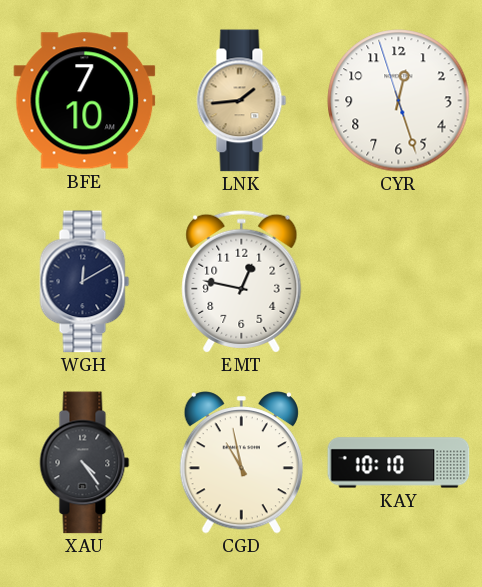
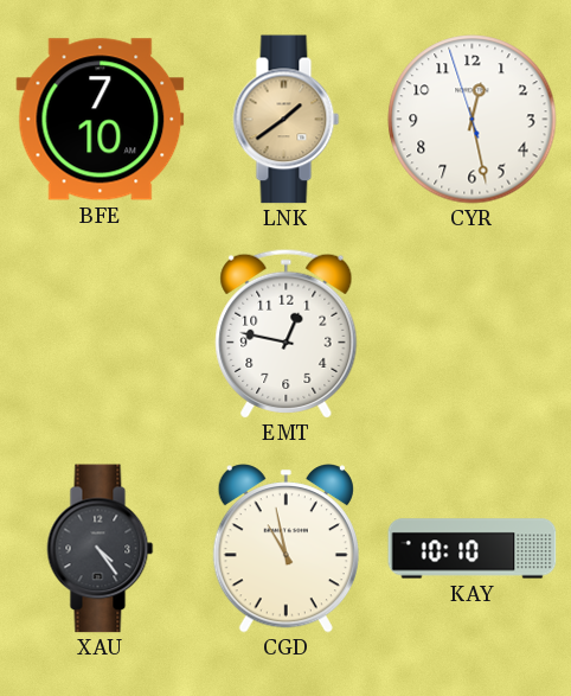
LNK: 1:44 -> 1:39
CYR: 12:26 -> 12:27
WGH: 12:10 -> none
